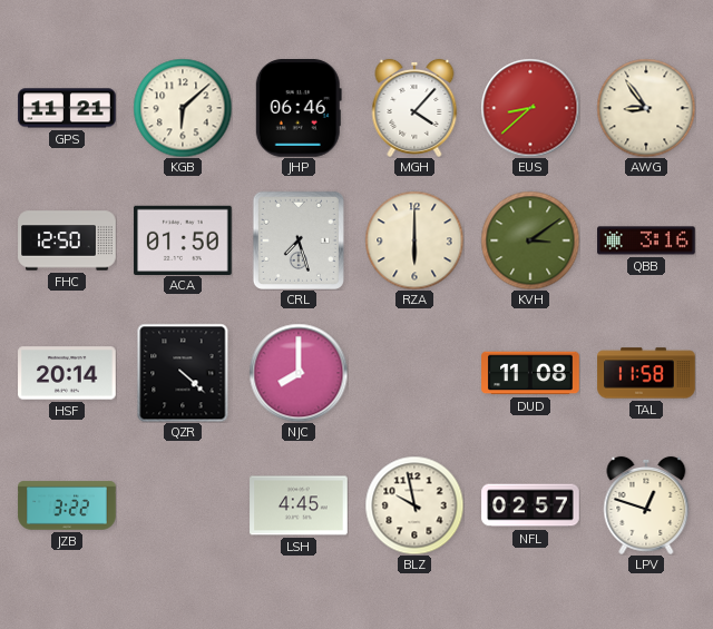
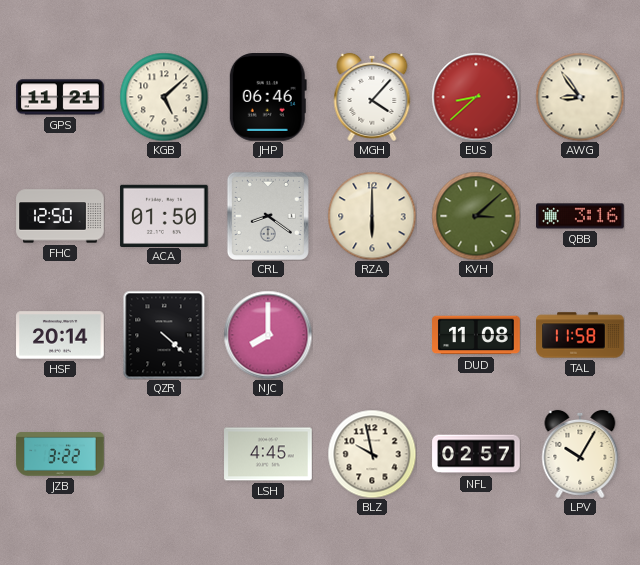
KGB: 6:08 -> 5:08
CRL: 7:27 -> 8:21
KVH: 3:09 -> 3:08
LPV: 12:48 -> 10:05
